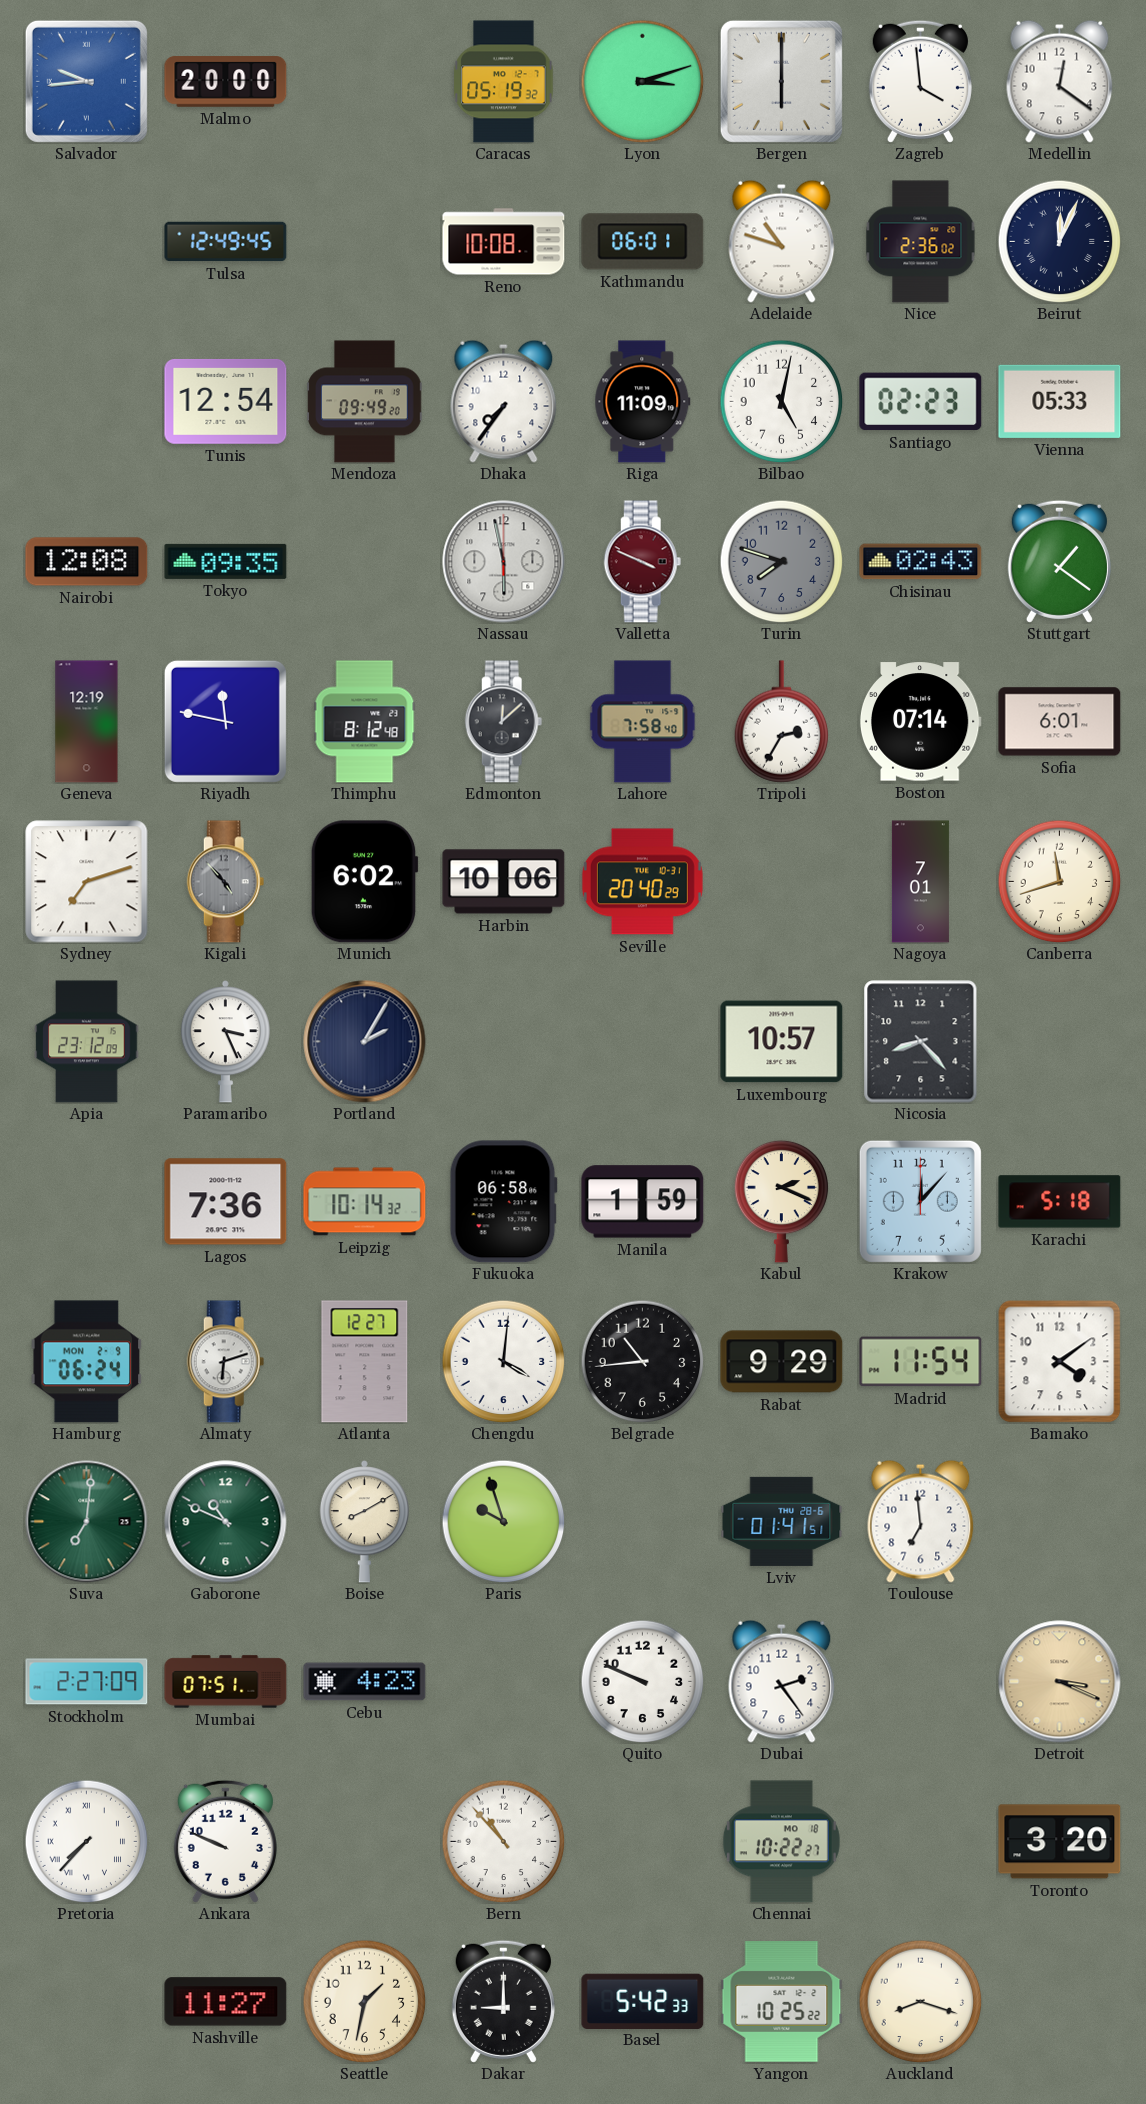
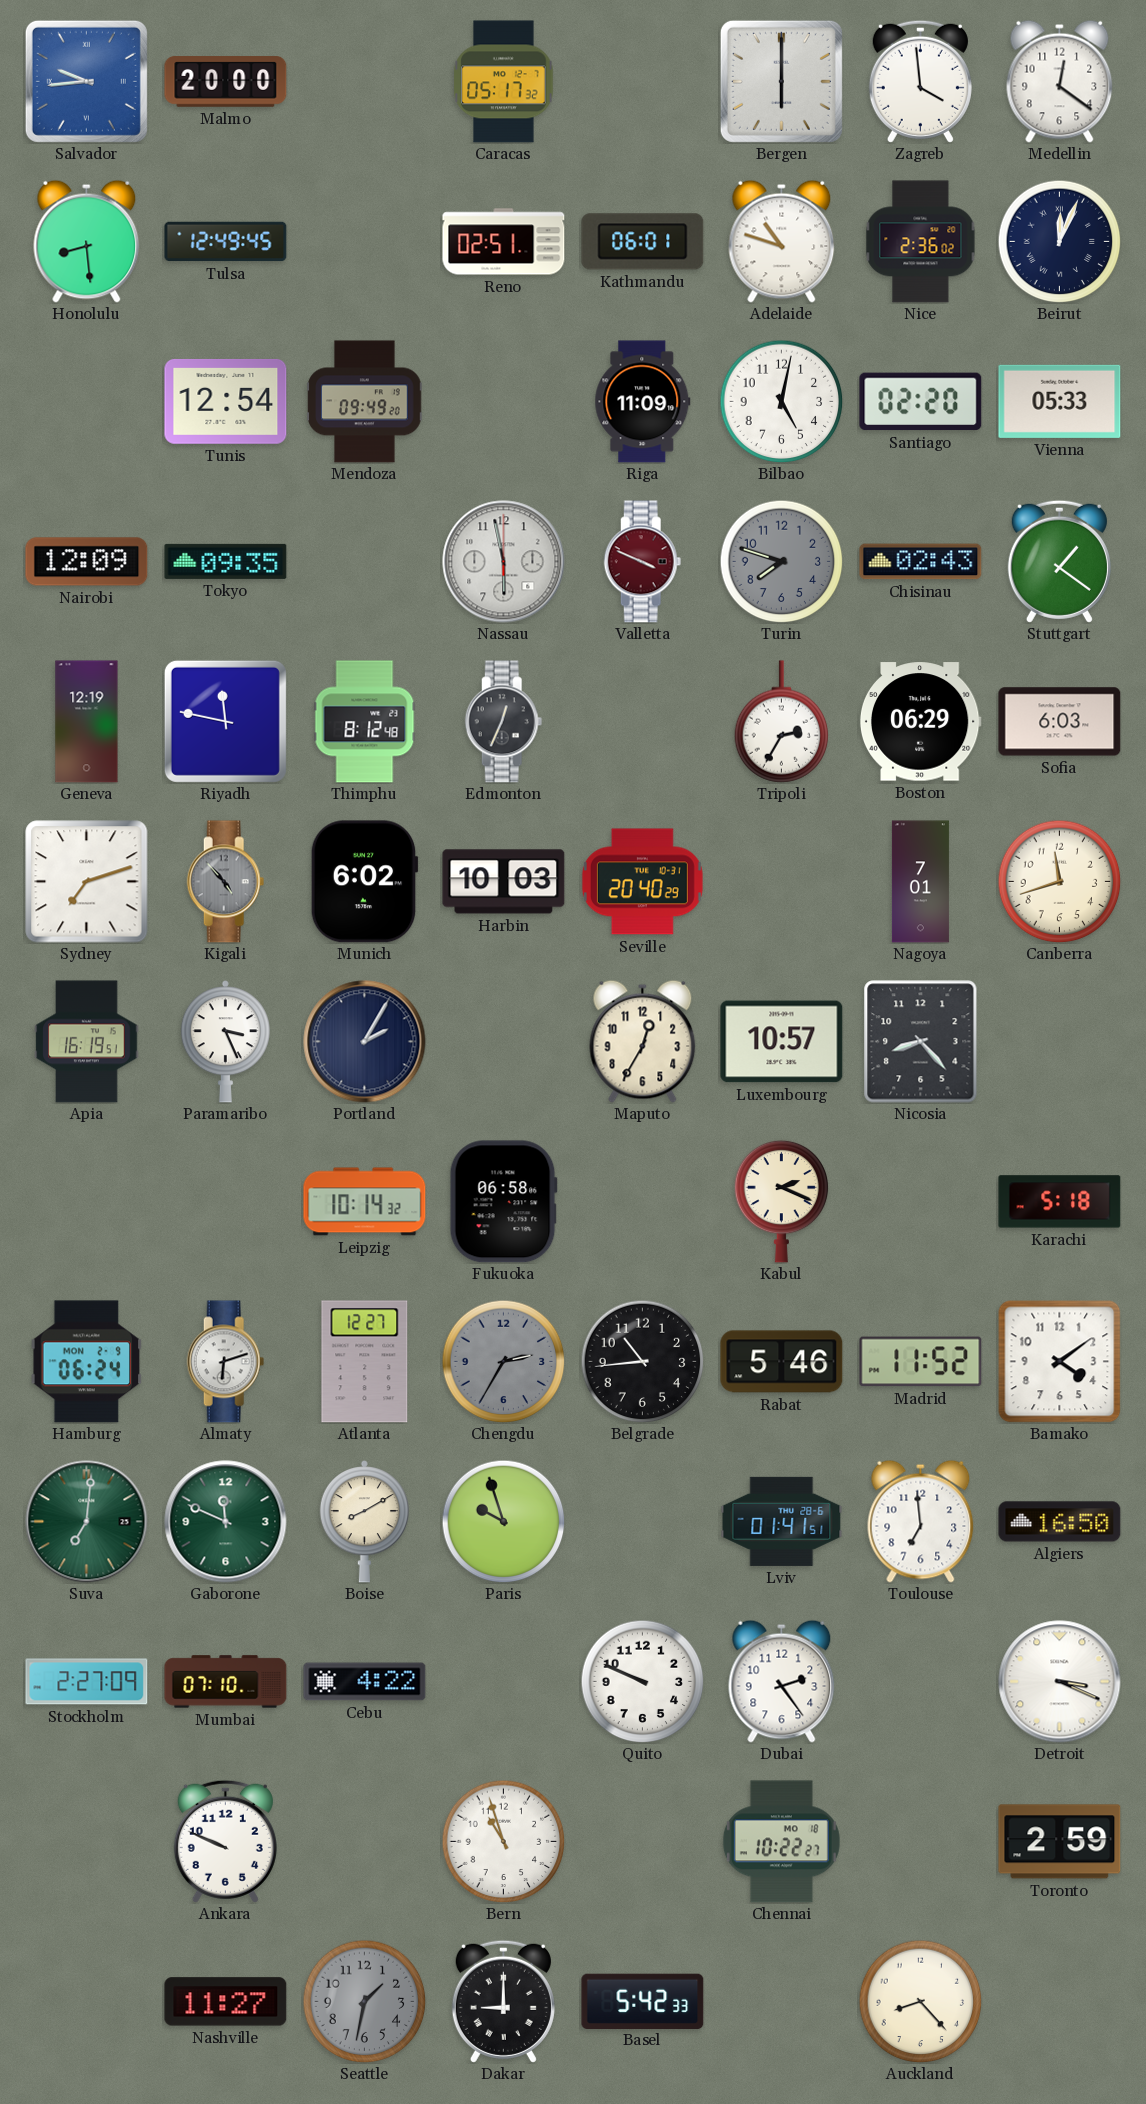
Caracas: 05:19 -> 05:17
Lyon: 3:12 -> none
Honolulu: none -> 8:29
Reno: 10:08 -> 02:51
Dhaka: 7:36 -> none
Santiago: 02:23 -> 02:20
Nairobi: 12:08 -> 12:09
Edmonton: 12:08 -> 12:34
Lahore: 7:58 -> none
Boston: 07:14 -> 06:29
Sofia: 6:01 -> 6:03
Harbin: 10:06 -> 10:03
Apia: 23:12 -> 16:19
Maputo: none -> 12:35
Lagos: 7:36 -> none
Manila: 1:59 -> none
Krakow: 12:07 -> none
Chengdu: 4:01 -> 2:35
Chengdu dial: white -> grey
Rabat: 9:29 -> 5:46
Madrid: 11:54 -> 11:52
Gaborone: 10:49 -> 11:49
Algiers: none -> 16:50
Mumbai: 07:51 -> 07:10
Cebu: 4:23 -> 4:22
Detroit dial: champagne -> white
Pretoria: 7:37 -> none
Bern: 10:53 -> 10:57
Toronto: 3:20 -> 2:59
Seattle dial: cream -> grey
Yangon: 10:25 -> none
Auckland: 8:18 -> 8:23
